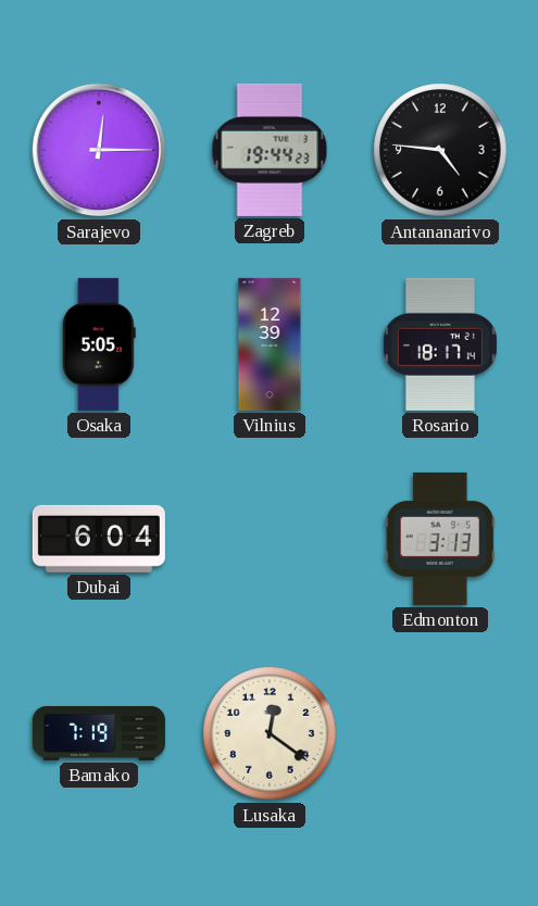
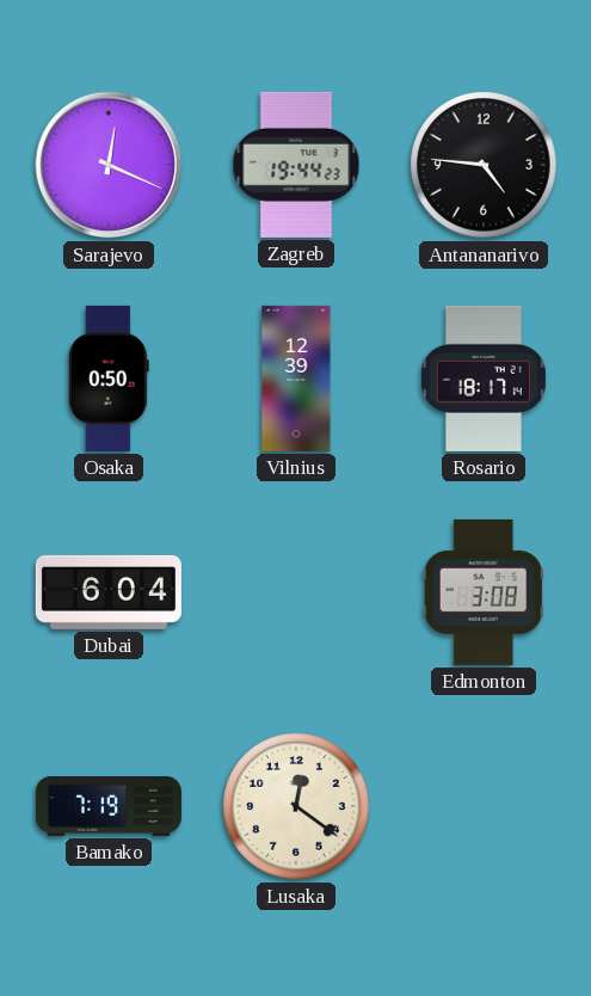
Sarajevo: 12:15 -> 12:19
Osaka: 5:05 -> 0:50
Edmonton: 3:13 -> 3:08
